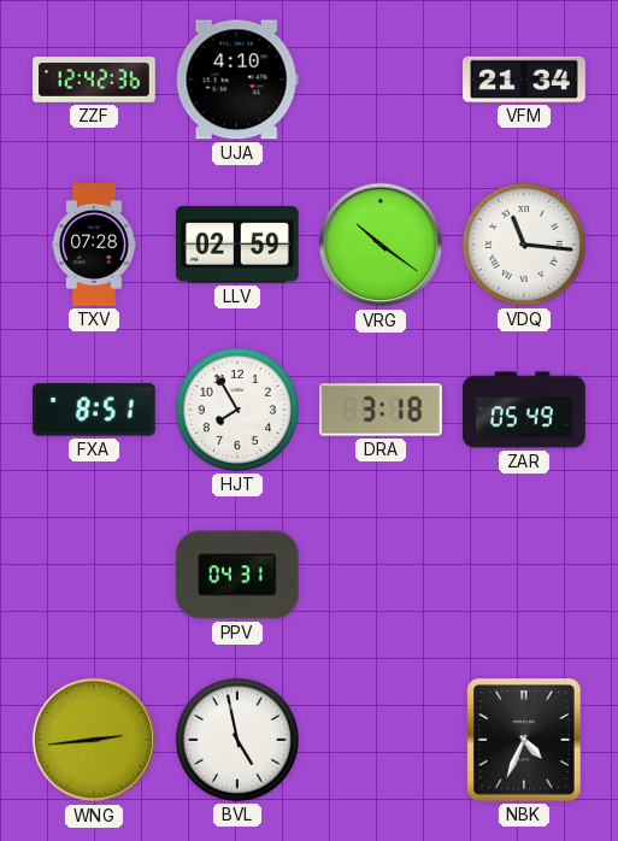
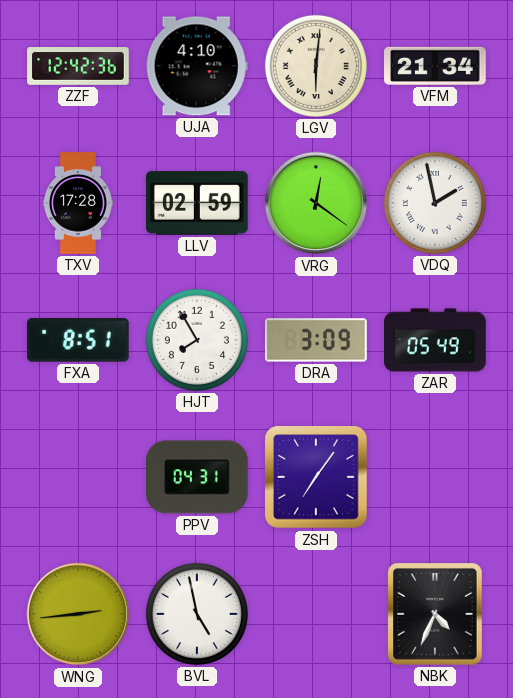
LGV: none -> 6:01
TXV: 07:28 -> 17:28
VRG: 10:21 -> 12:21
VDQ: 11:16 -> 1:58
DRA: 3:18 -> 3:09
ZSH: none -> 7:06
